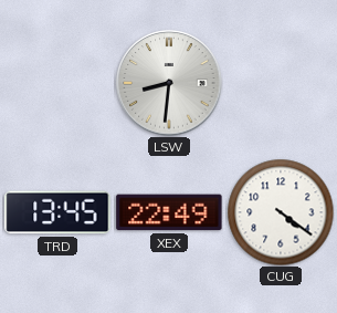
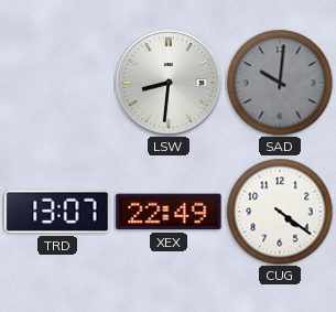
SAD: none -> 10:01
TRD: 13:45 -> 13:07
